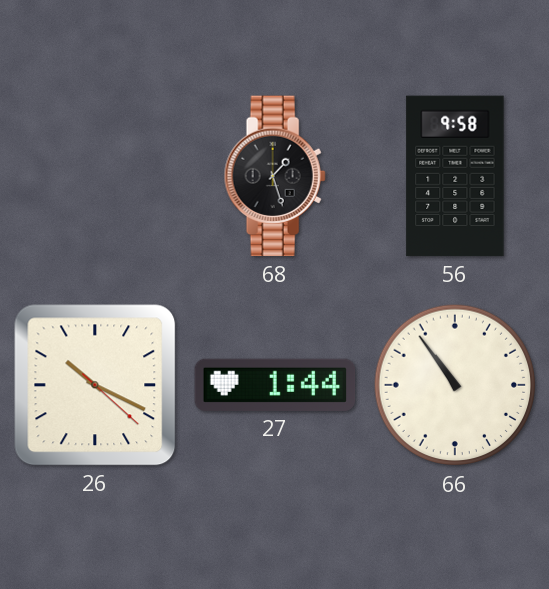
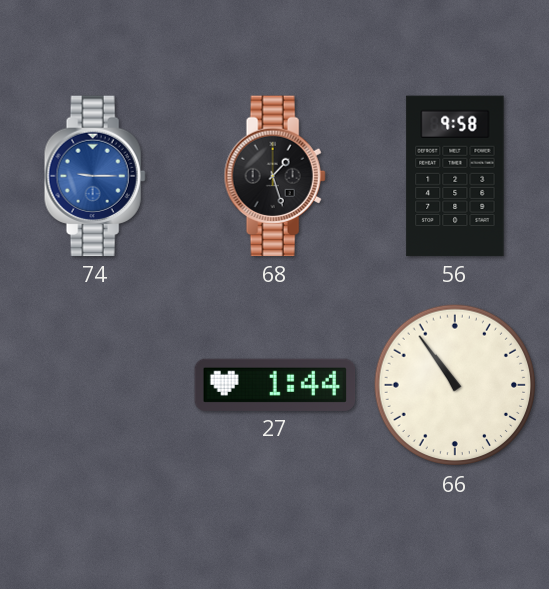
74: none -> 9:15
26: 10:19 -> none
